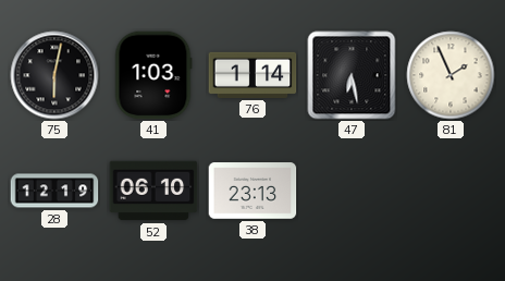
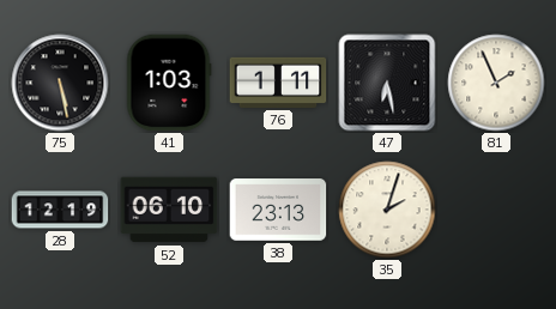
75: 6:02 -> 5:28
76: 1:14 -> 1:11
35: none -> 2:03
